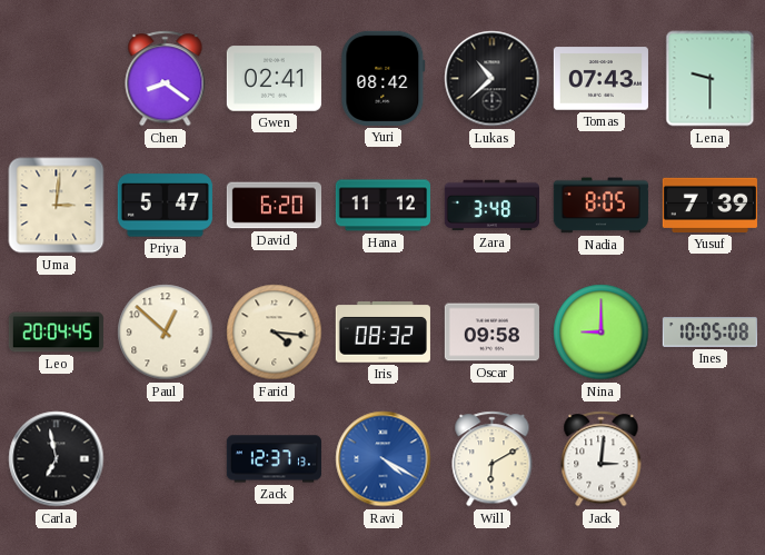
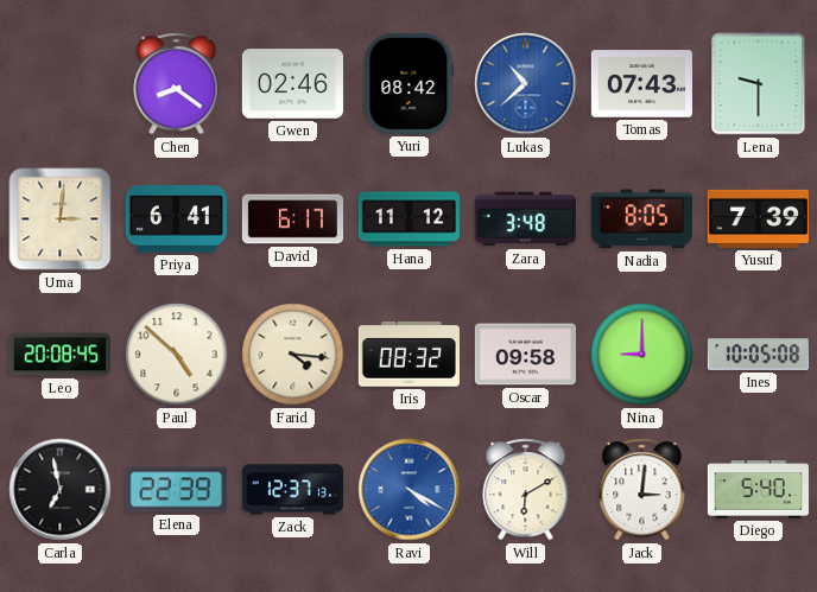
Gwen: 02:41 -> 02:46
Lukas dial: black -> blue
Priya: 5:47 -> 6:41
David: 6:20 -> 6:17
Leo: 20:04 -> 20:08
Paul: 12:52 -> 4:52
Elena: none -> 22:39
Diego: none -> 5:40
